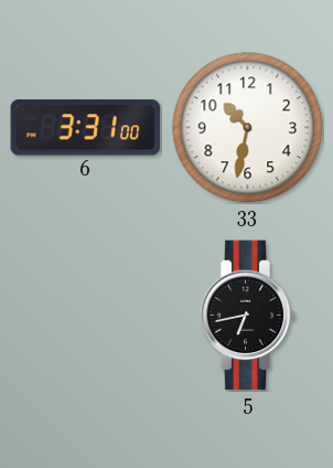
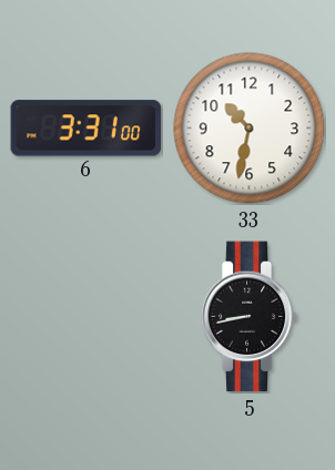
5: 6:43 -> 8:43
